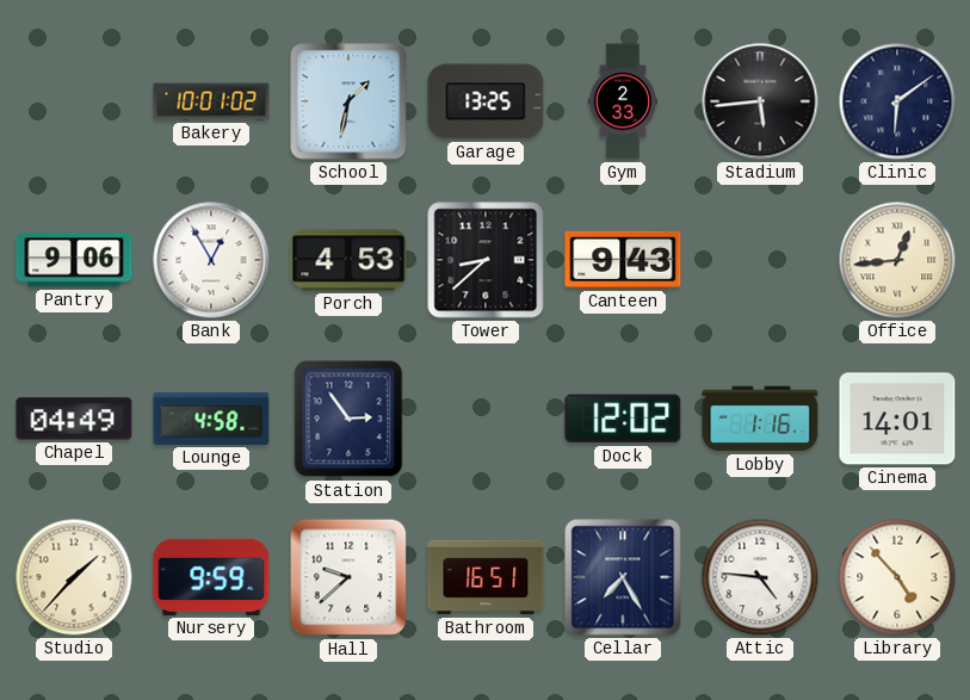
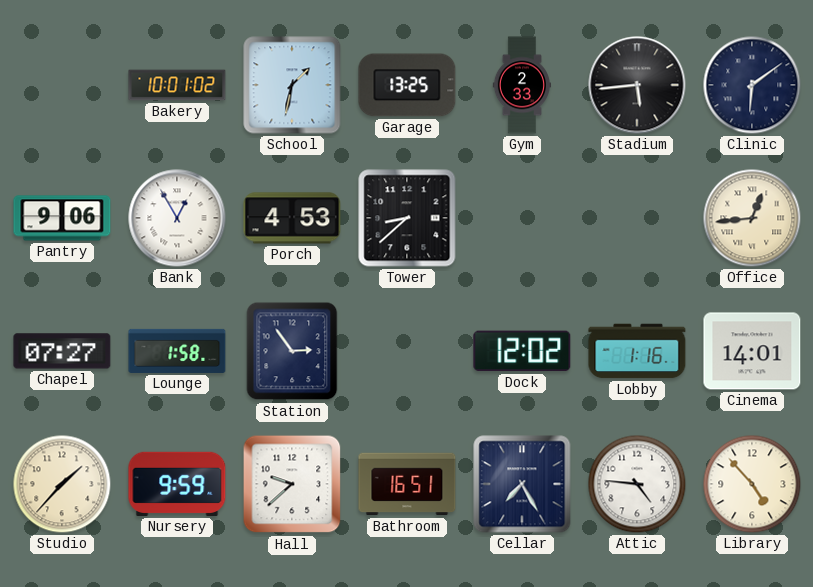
Canteen: 9:43 -> none
Chapel: 04:49 -> 07:27
Lounge: 4:58 -> 1:58
